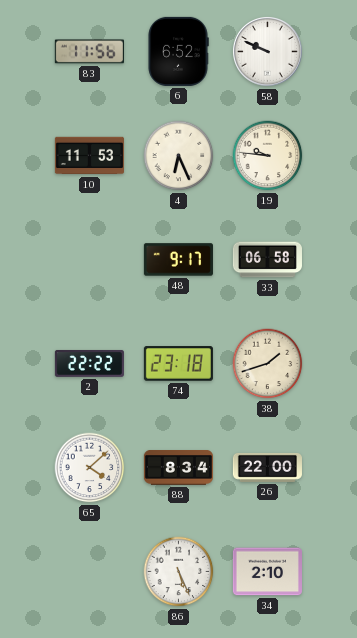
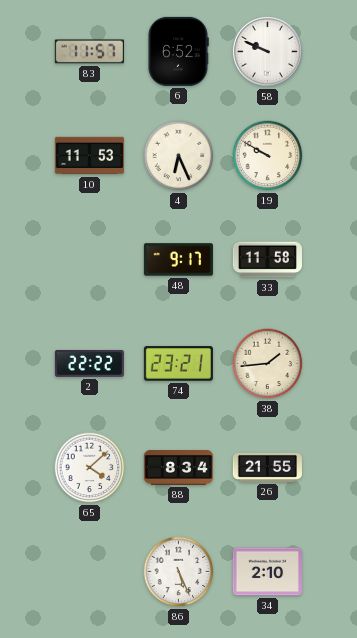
83: 11:56 -> 11:57
19: 9:46 -> 9:50
33: 06:58 -> 11:58
74: 23:18 -> 23:21
38: 1:42 -> 1:44
26: 22:00 -> 21:55
